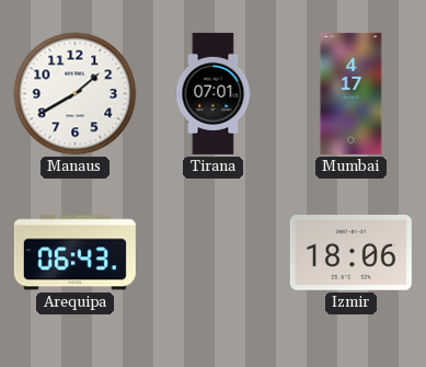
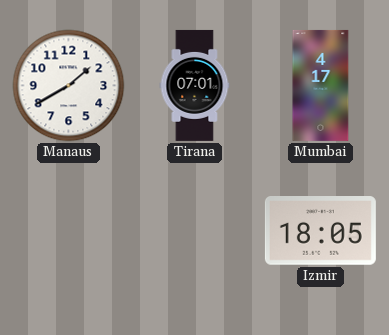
Arequipa: 06:43 -> none
Izmir: 18:06 -> 18:05
